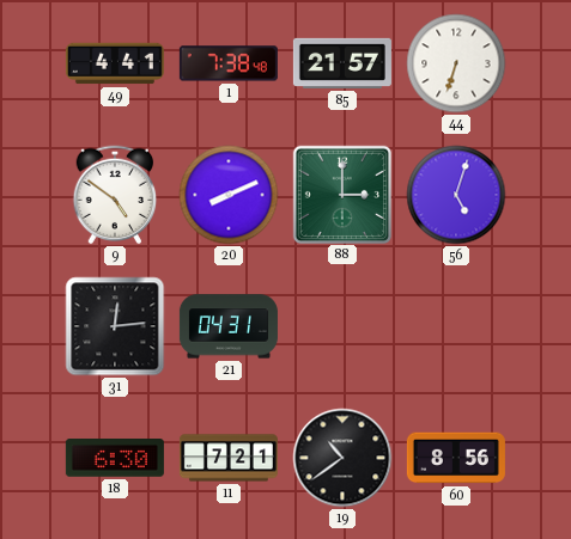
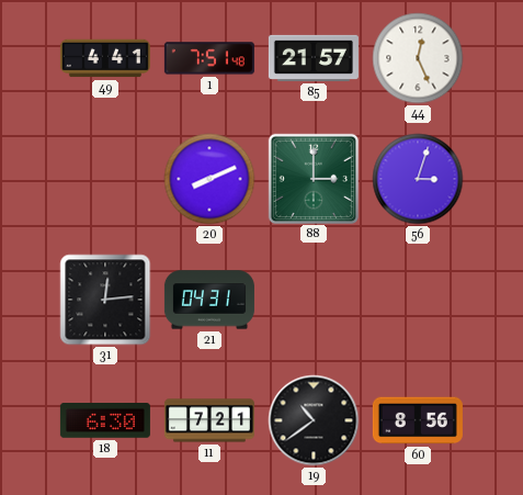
1: 7:38 -> 7:51
44: 6:33 -> 12:26
9: 4:51 -> none
56: 5:03 -> 3:03
